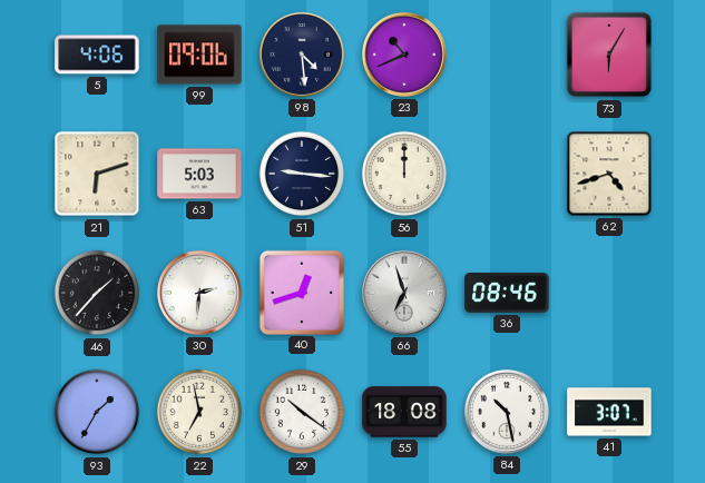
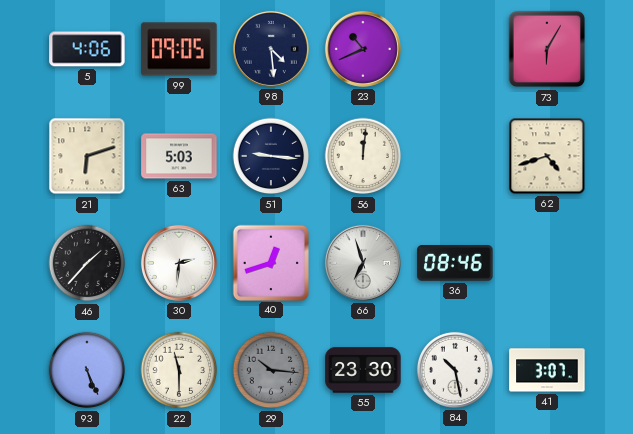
99: 09:06 -> 09:05
56: 12:00 -> 12:01
93: 1:35 -> 5:26
22: 6:58 -> 11:30
29: 10:21 -> 10:16
29 dial: white -> grey
55: 18:08 -> 23:30
